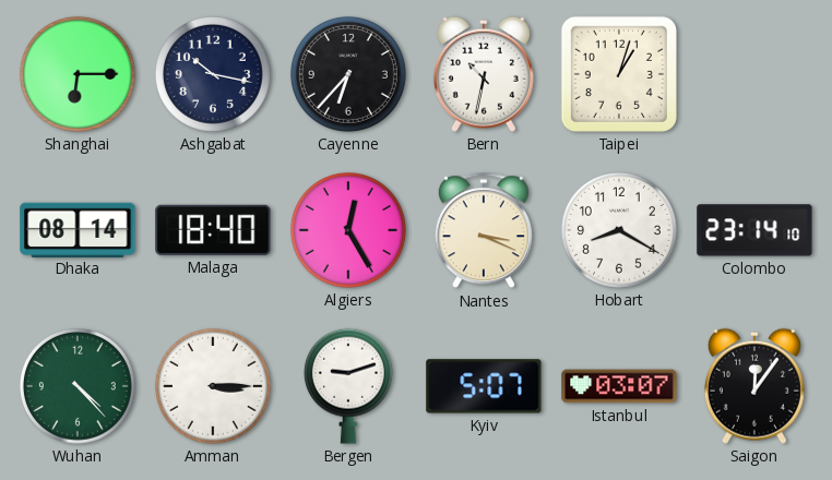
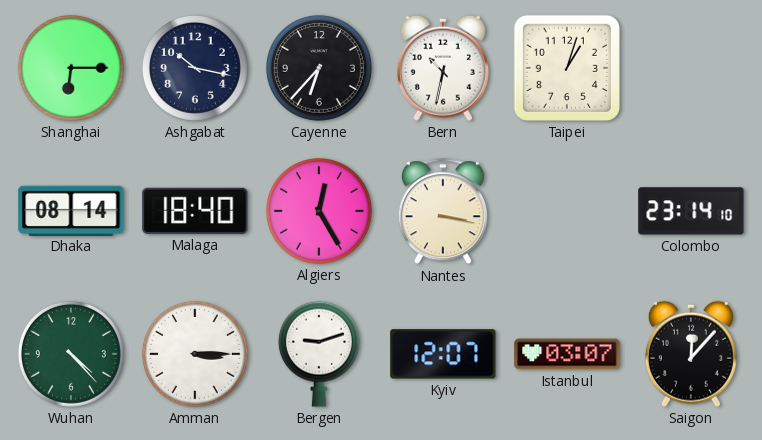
Nantes: 3:19 -> 3:17
Hobart: 8:20 -> none
Kyiv: 5:07 -> 12:07
Saigon: 12:06 -> 12:07
